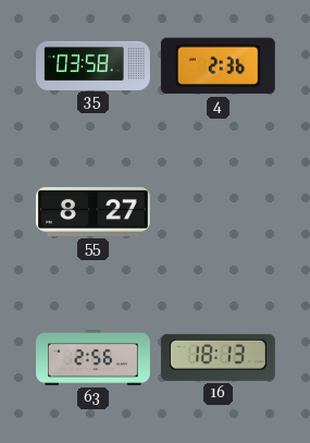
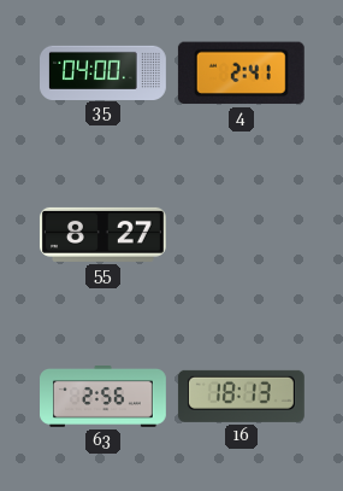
35: 03:58 -> 04:00
4: 2:36 -> 2:41
